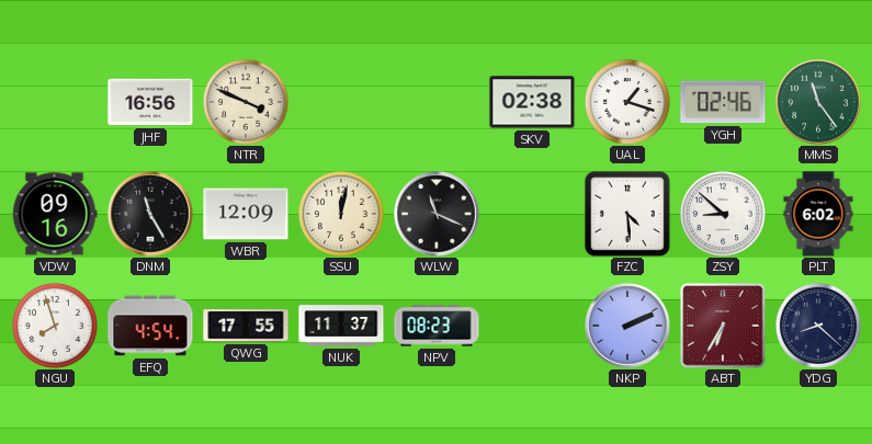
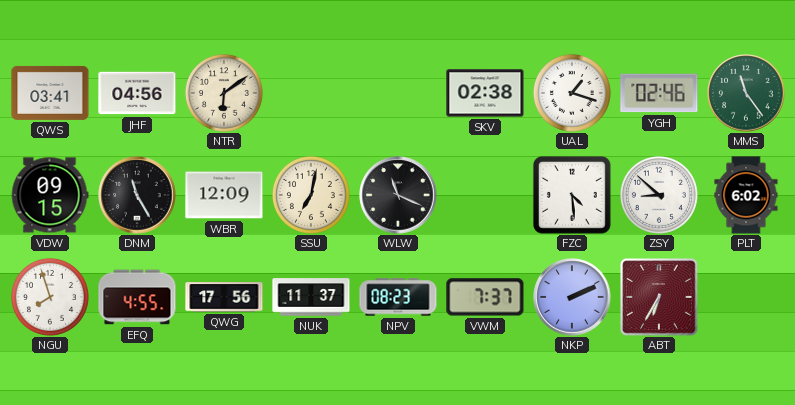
QWS: none -> 03:41
JHF: 16:56 -> 04:56
NTR: 3:49 -> 6:09
VDW: 09:16 -> 09:15
SSU: 12:02 -> 7:02
EFQ: 4:54 -> 4:55
QWG: 17:55 -> 17:56
VWM: none -> 7:37
YDG: 8:22 -> none
